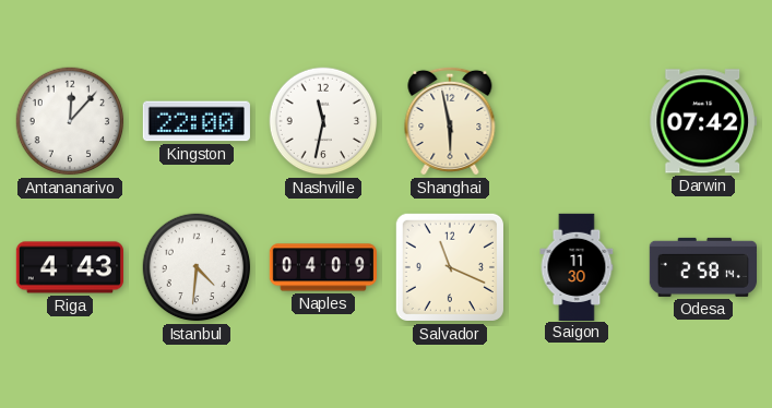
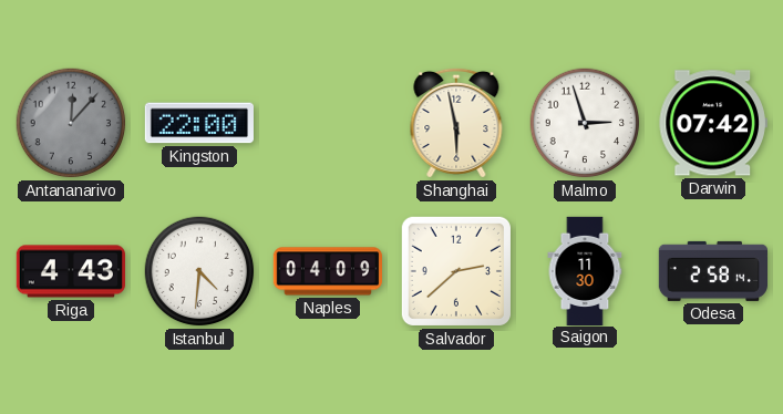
Antananarivo dial: white -> grey
Nashville: 11:32 -> none
Malmo: none -> 2:57
Salvador: 11:19 -> 2:38
